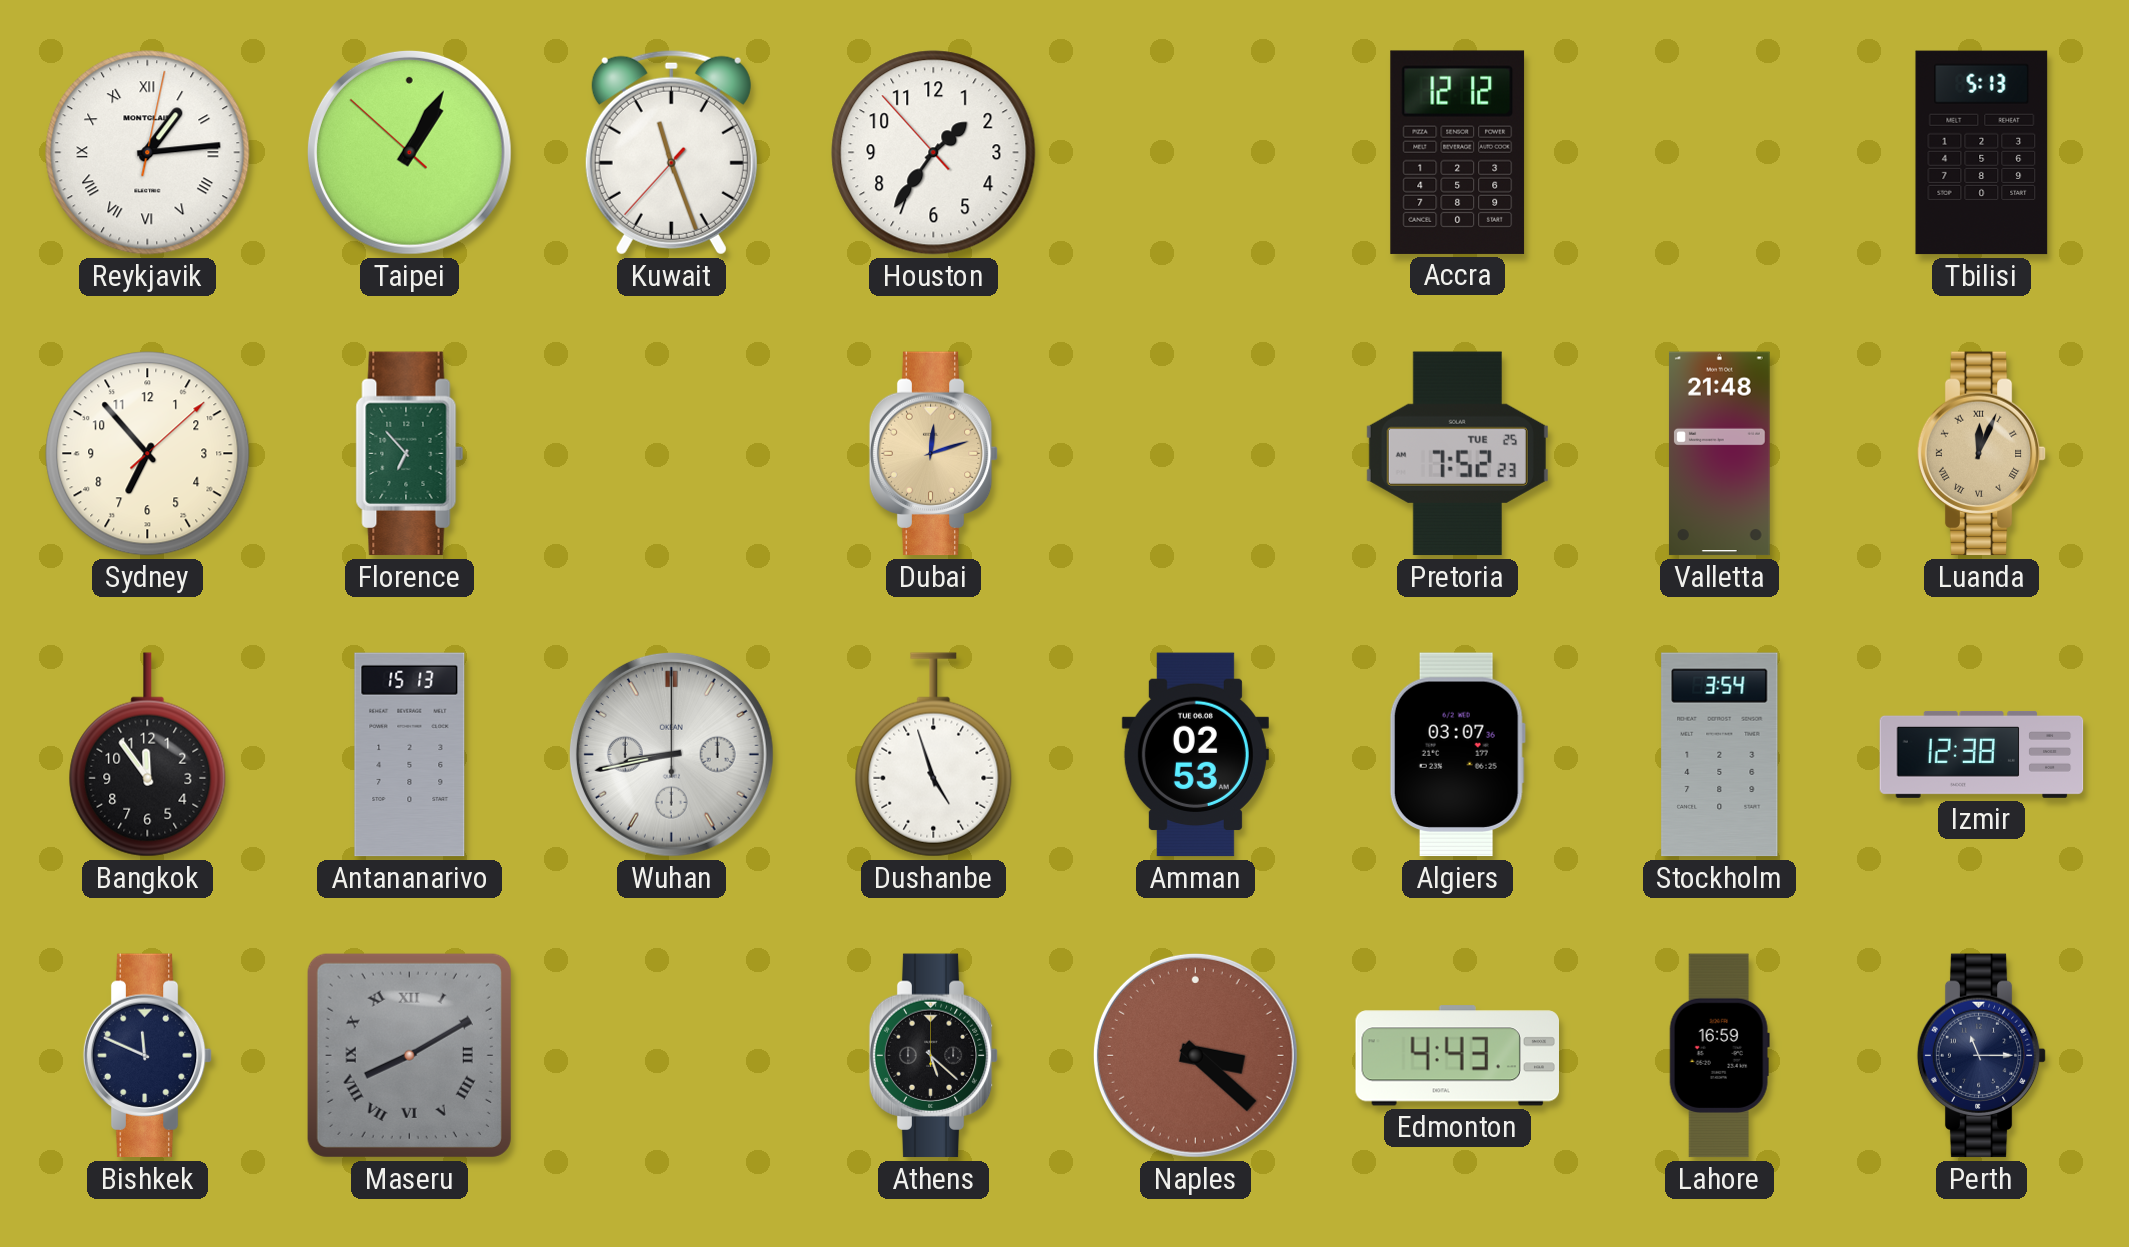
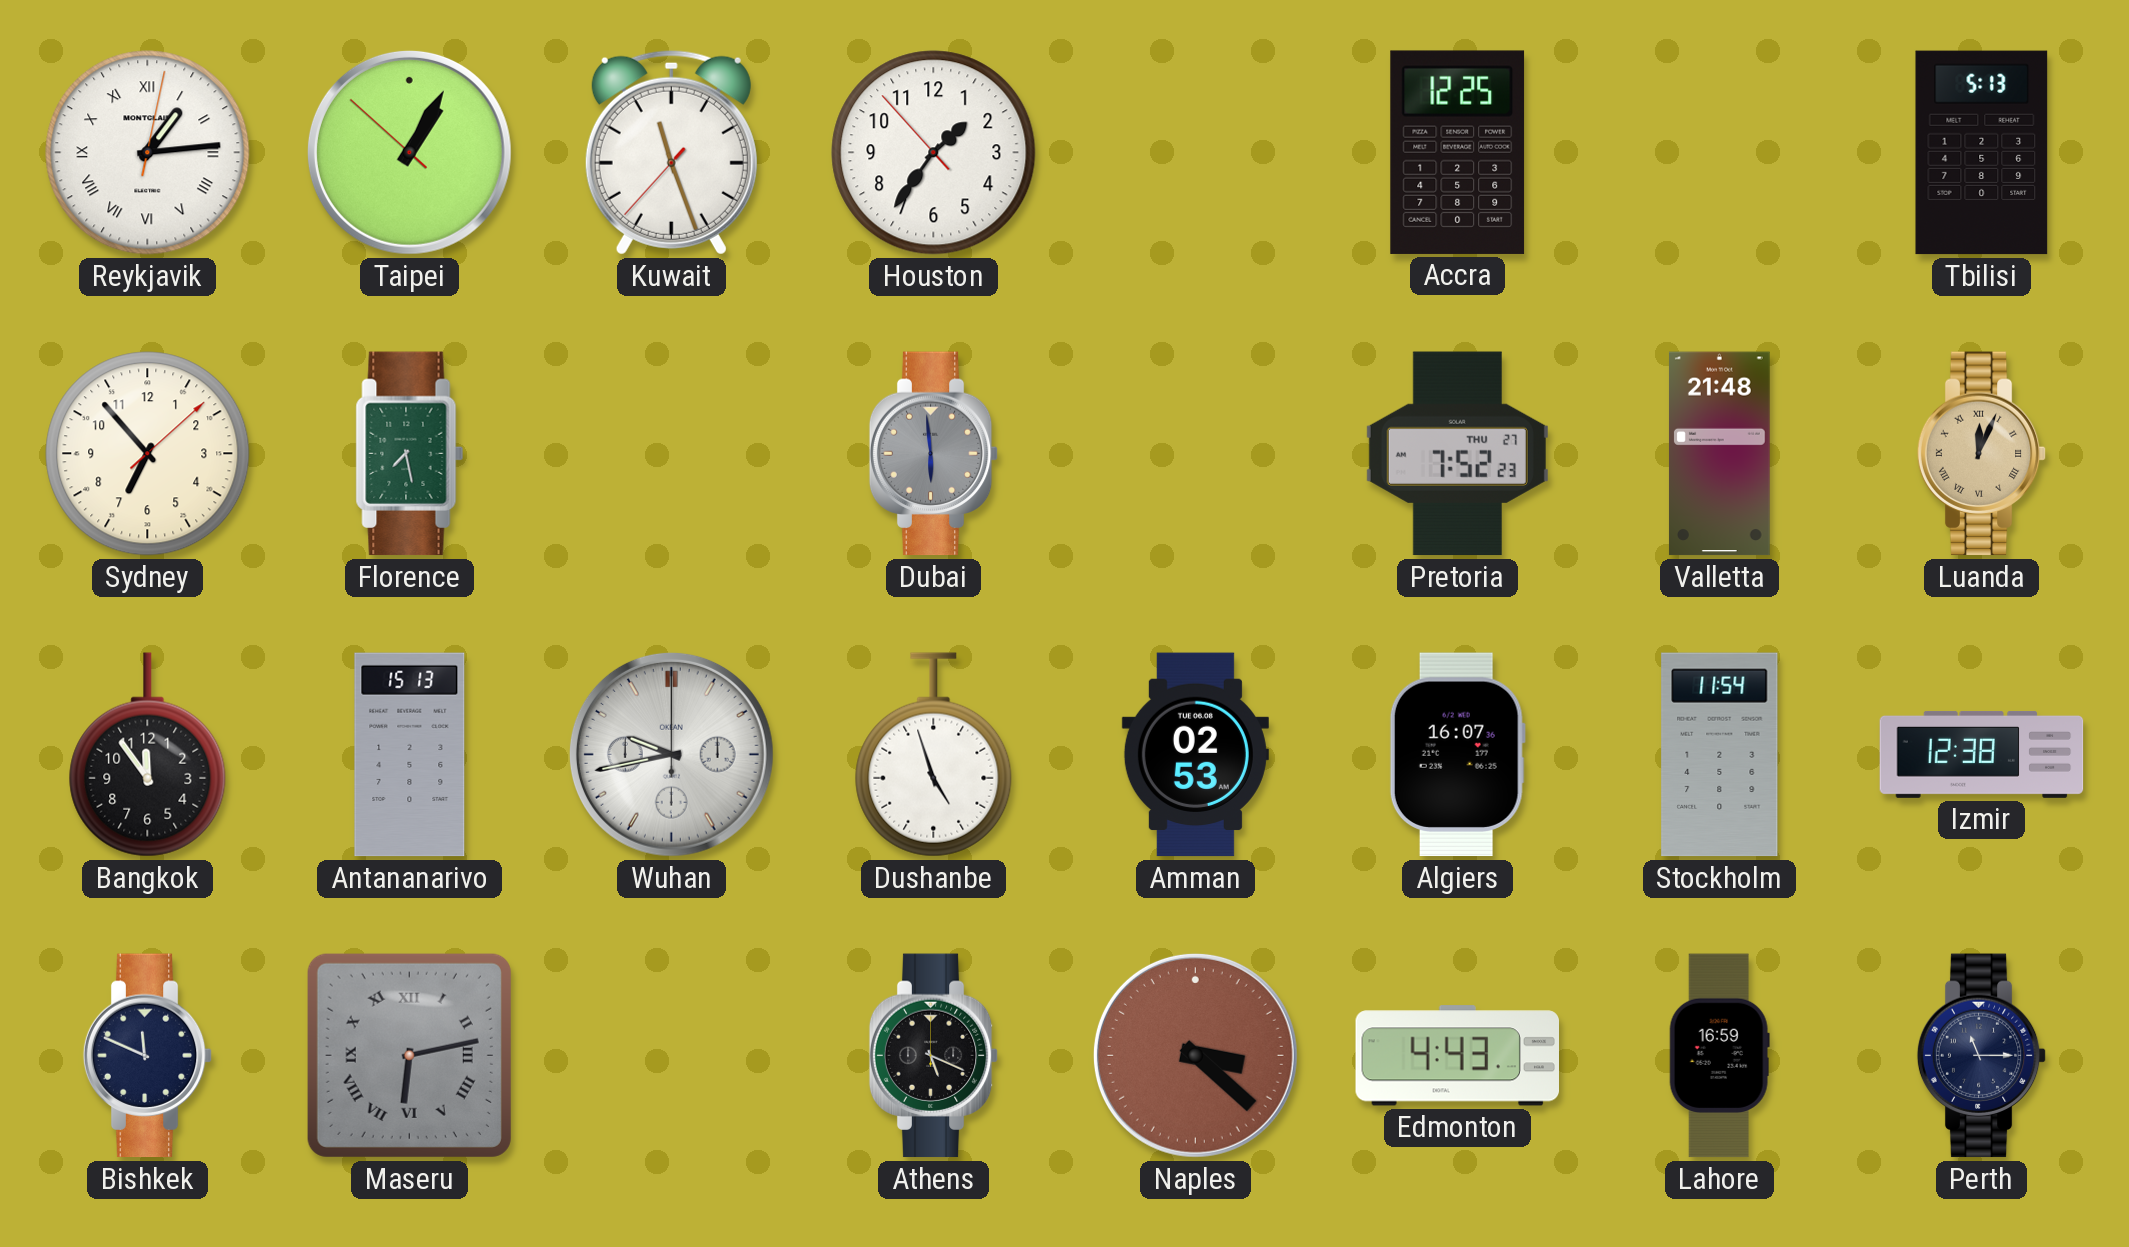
Accra: 12:12 -> 12:25
Florence: 6:53 -> 7:28
Dubai: 12:12 -> 5:59
Dubai dial: champagne -> grey
Pretoria date: TUE 25 -> THU 27
Wuhan: 8:43 -> 9:43
Algiers: 03:07 -> 16:07
Stockholm: 3:54 -> 11:54
Maseru: 8:10 -> 6:13
Athens: 5:22 -> 5:19
